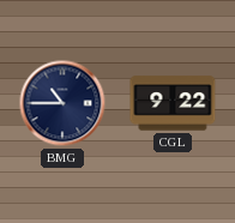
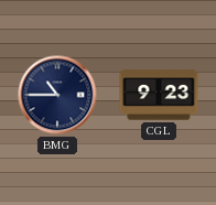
CGL: 9:22 -> 9:23
